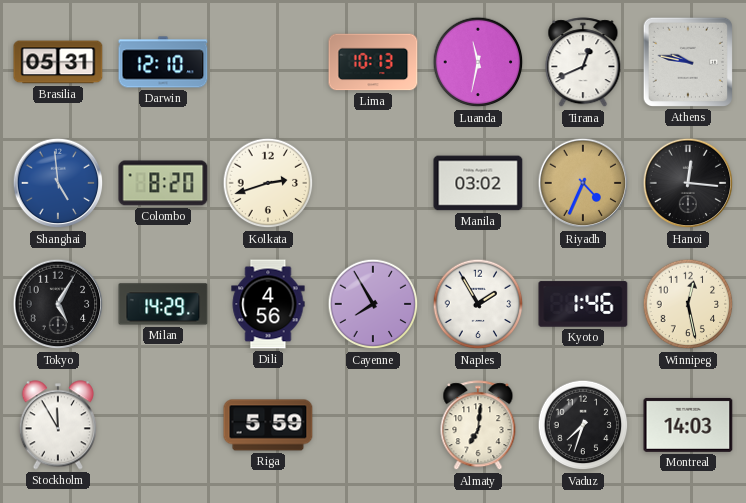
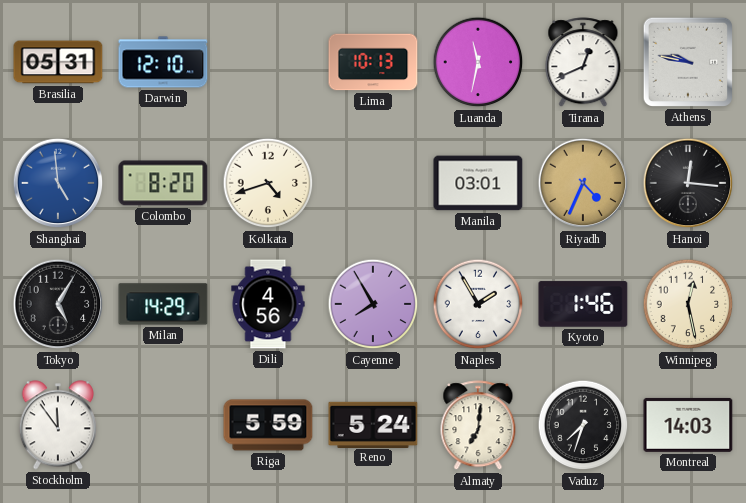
Kolkata: 2:42 -> 4:42
Manila: 03:02 -> 03:01
Stockholm: 11:55 -> 11:54
Reno: none -> 5:24
